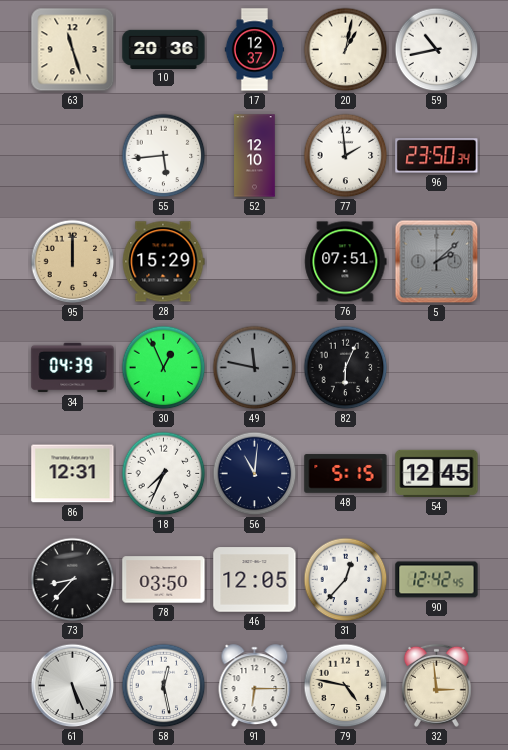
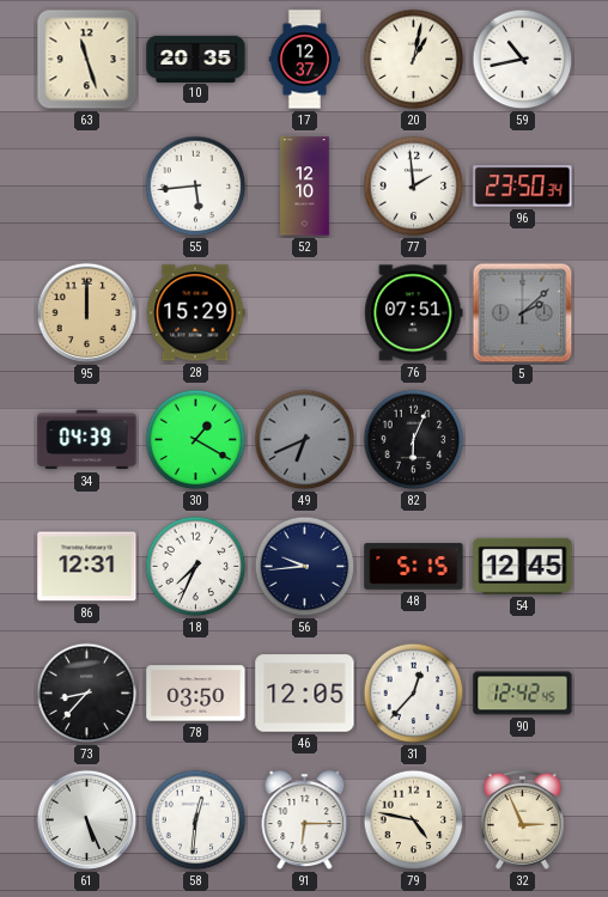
10: 20:36 -> 20:35
30: 12:56 -> 1:20
49: 11:47 -> 6:41
56: 11:01 -> 9:44
58: 12:28 -> 12:31
32: 2:59 -> 2:56
